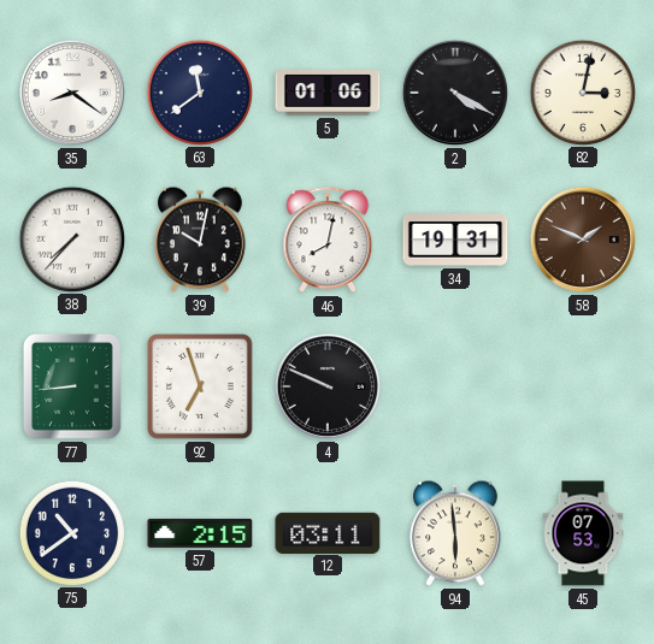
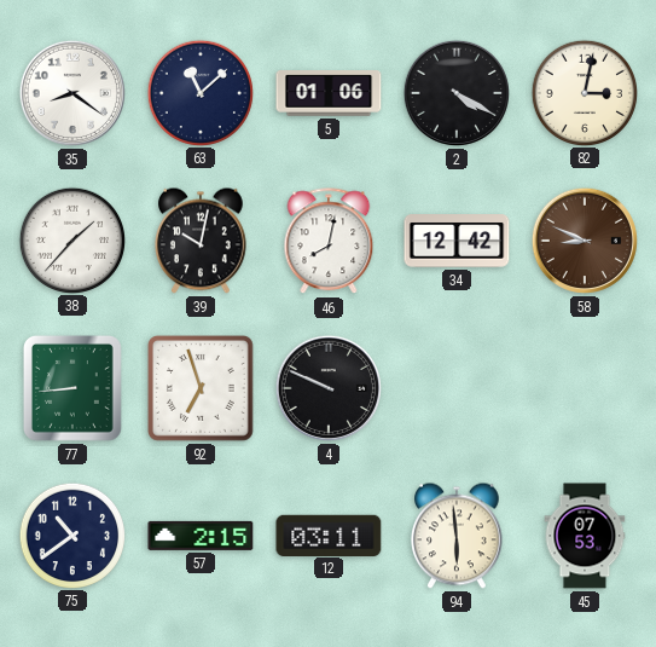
63: 11:39 -> 11:08
38: 7:37 -> 1:37
34: 19:31 -> 12:42
58: 1:49 -> 8:49
